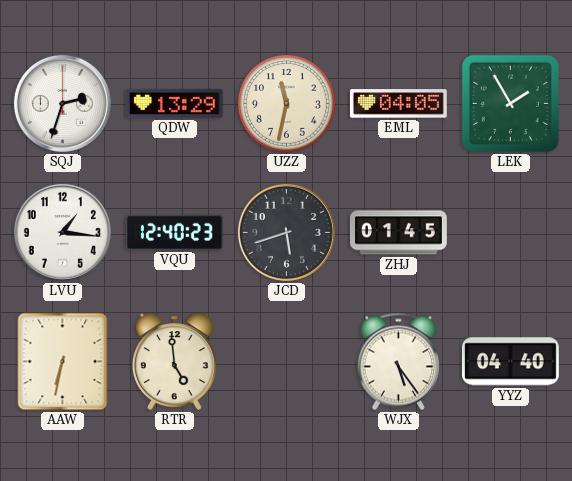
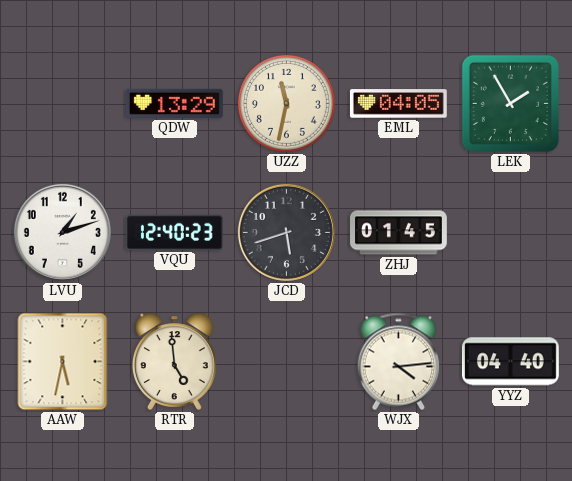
SQJ: 2:33 -> none
LVU: 1:16 -> 1:12
AAW: 6:32 -> 5:32
WJX: 5:24 -> 4:14
